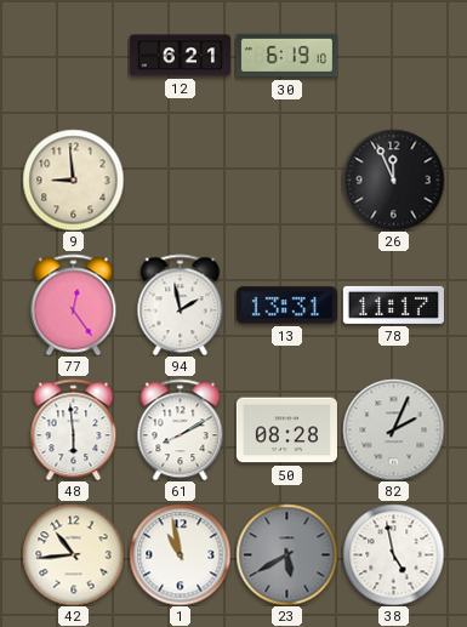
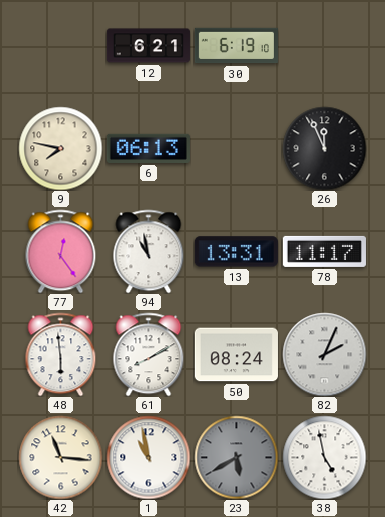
9: 8:59 -> 7:47
6: none -> 06:13
94: 1:58 -> 10:58
50: 08:28 -> 08:24
42: 10:44 -> 11:16
